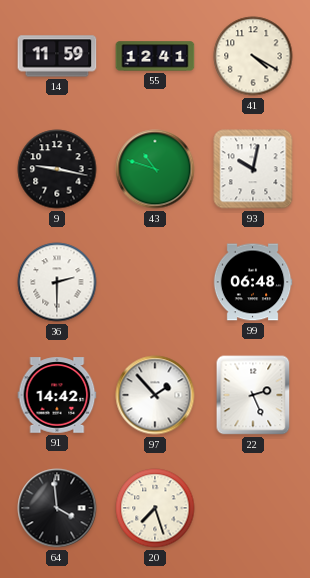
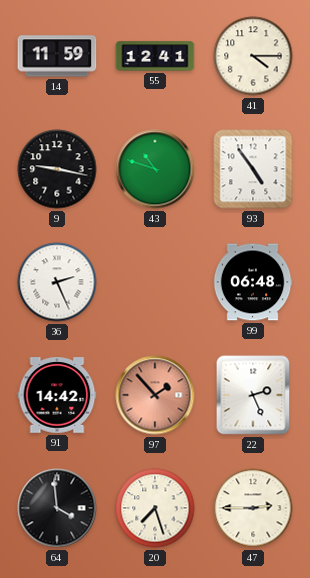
41: 4:20 -> 4:15
93: 10:02 -> 4:54
36: 2:30 -> 2:26
97 dial: white -> salmon
47: none -> 2:45
